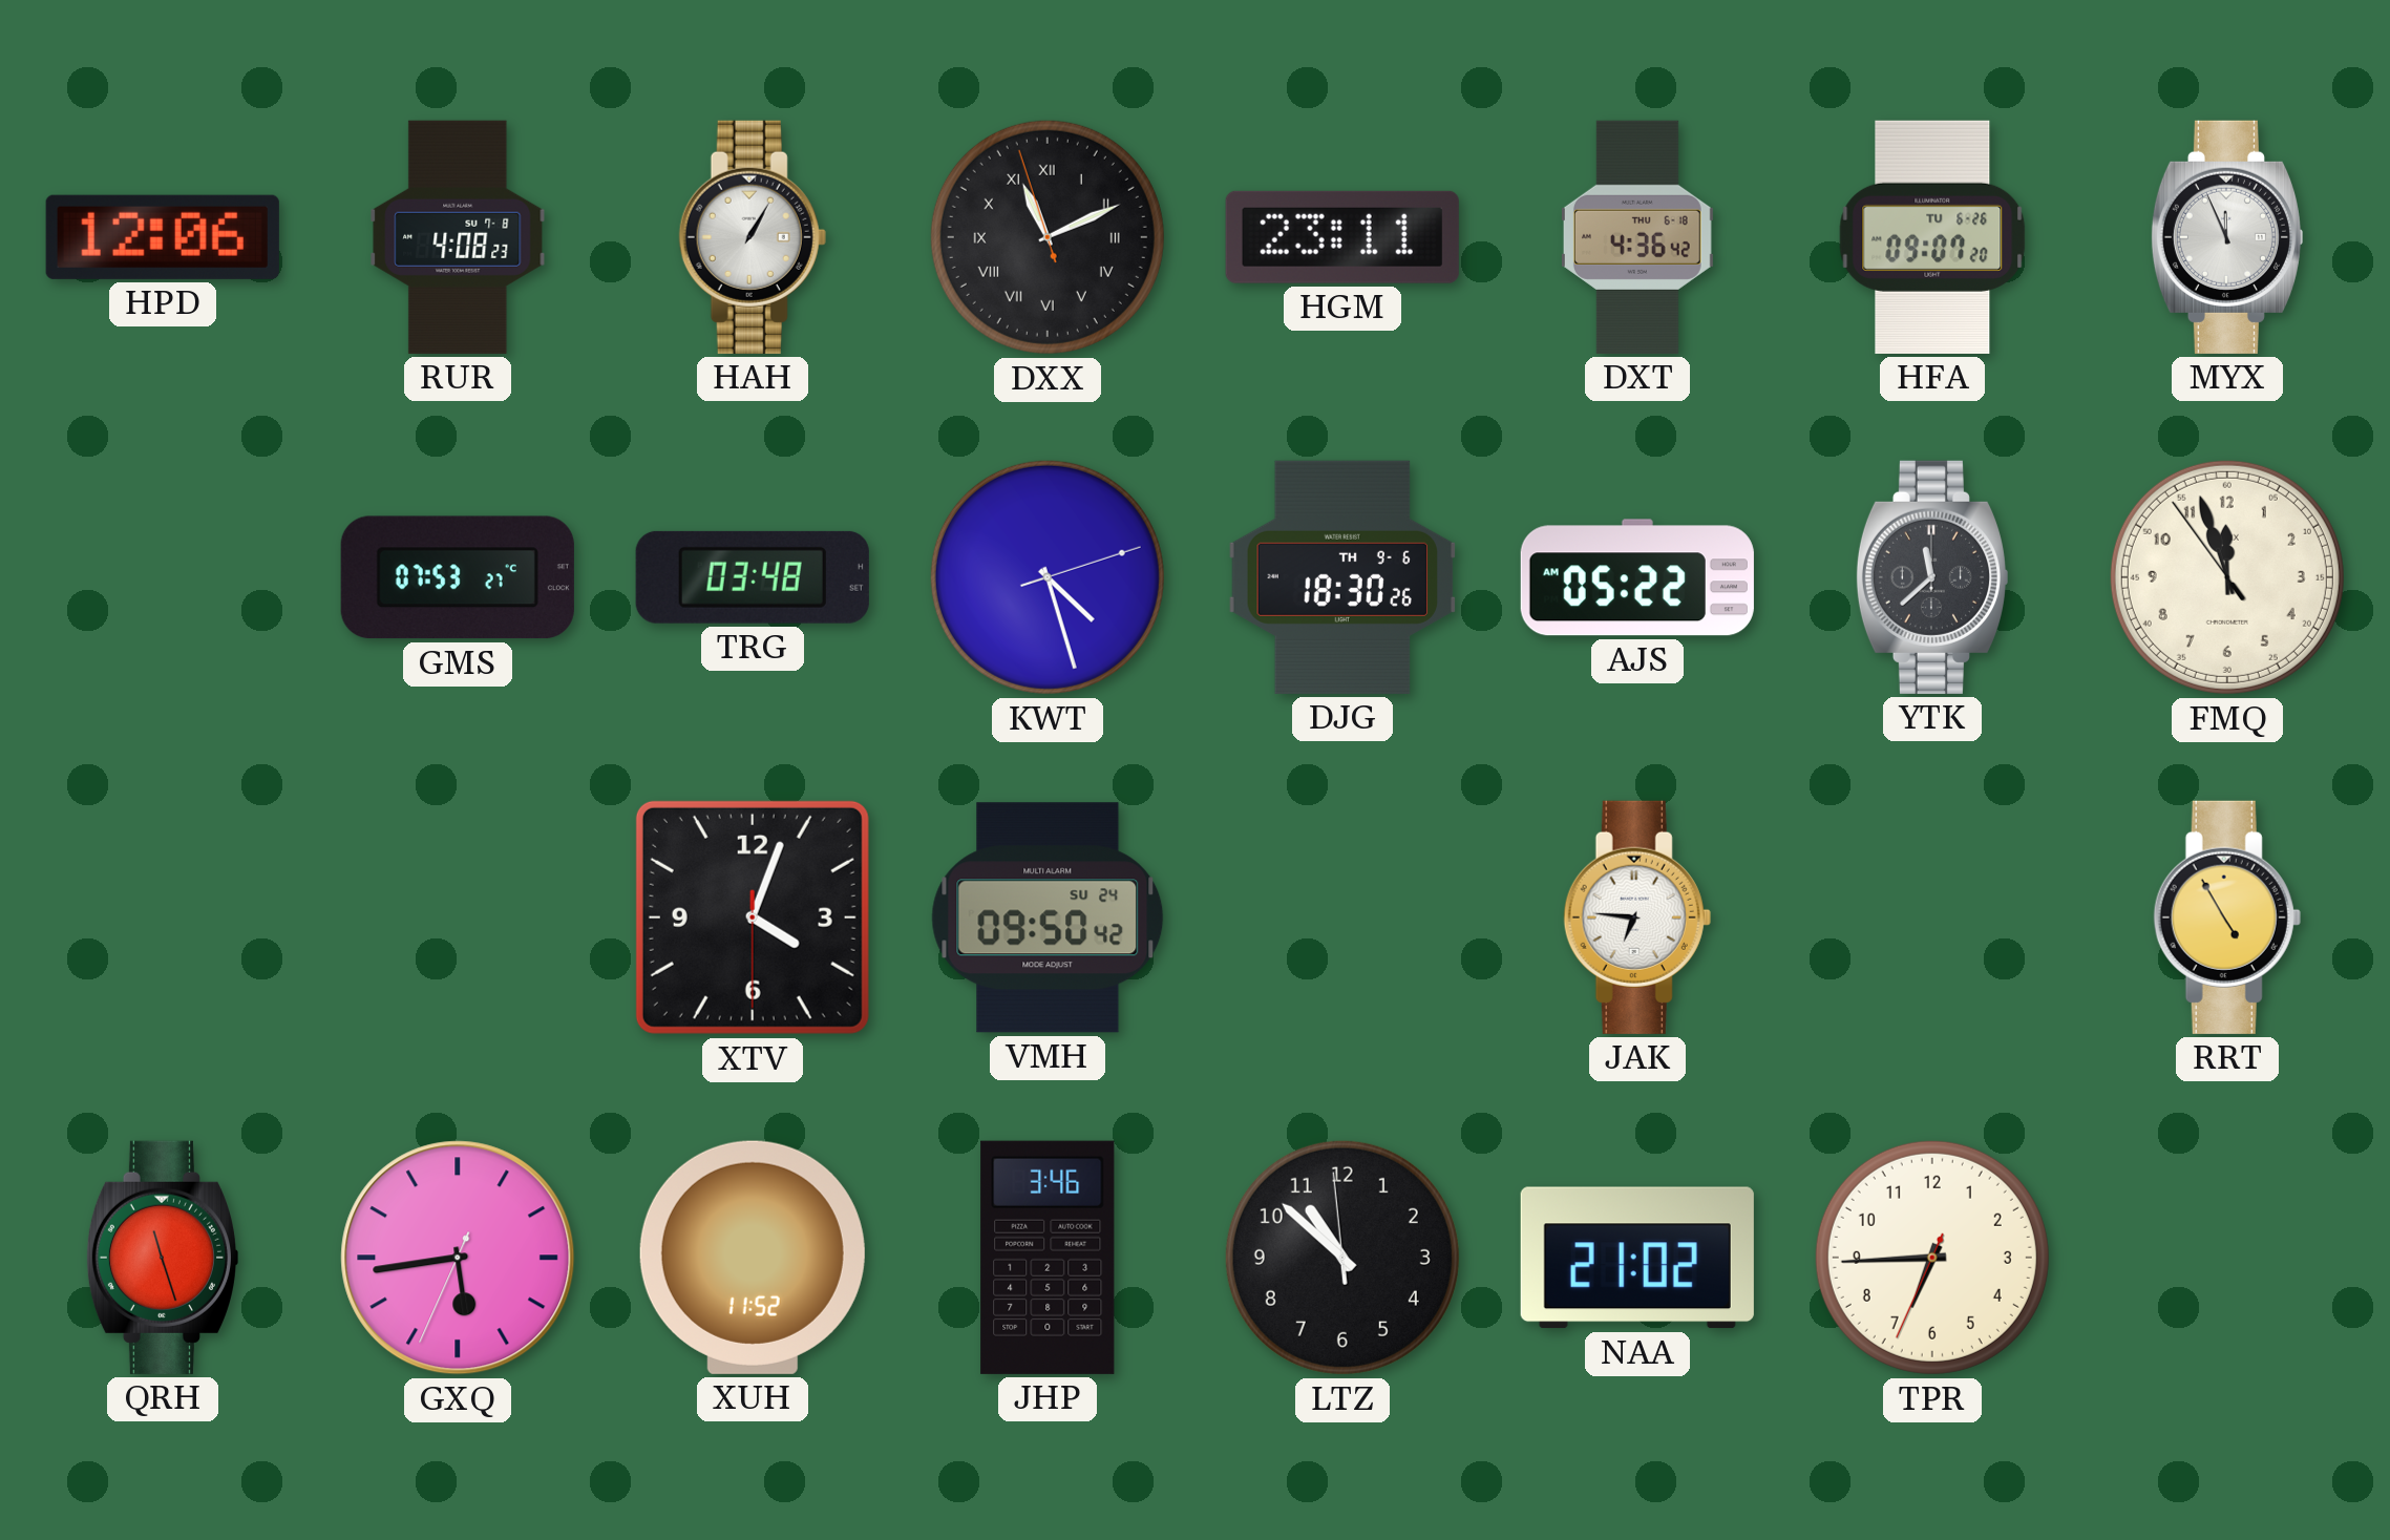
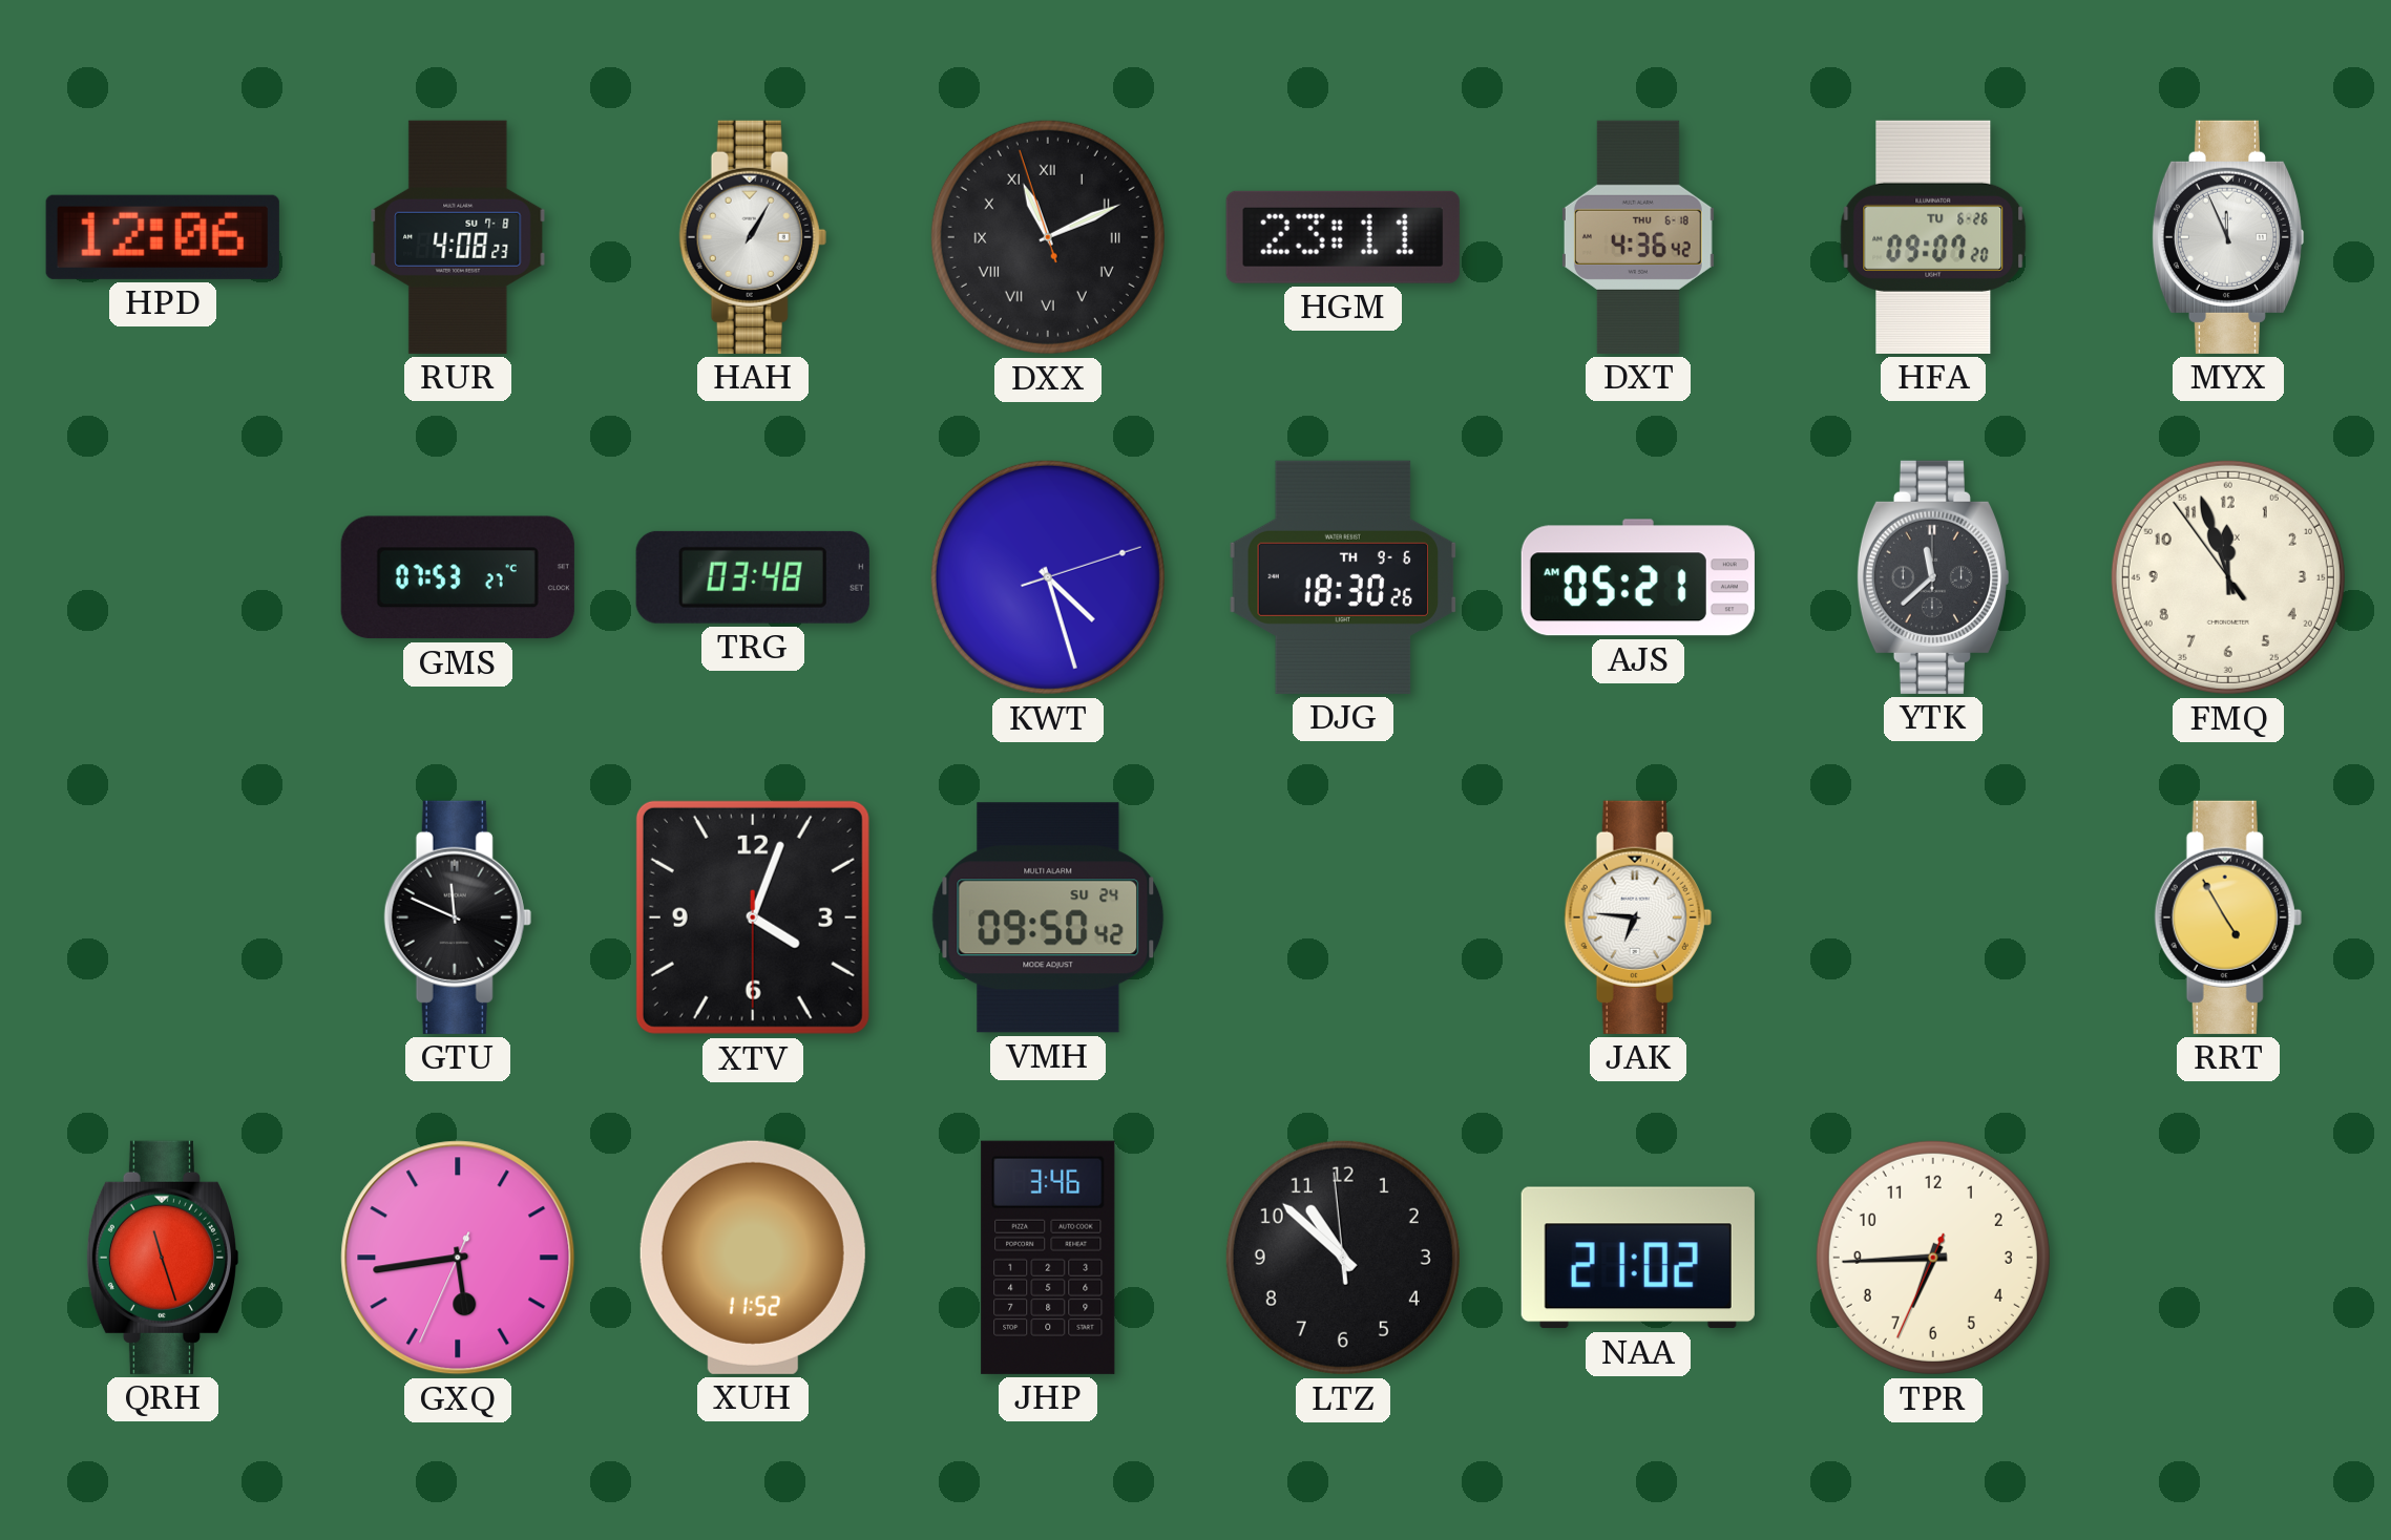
AJS: 05:22 -> 05:21
GTU: none -> 11:49
